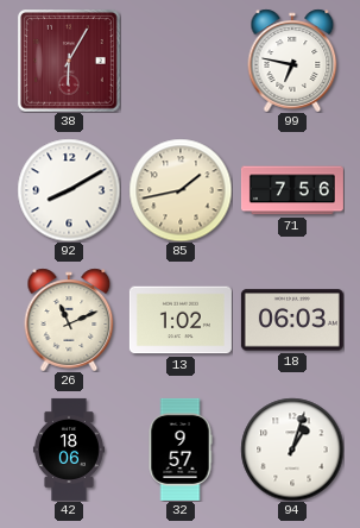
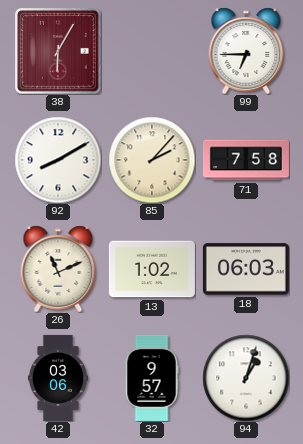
99: 6:47 -> 6:45
85: 1:43 -> 2:07
71: 7:56 -> 7:58
42: 18:06 -> 03:06
